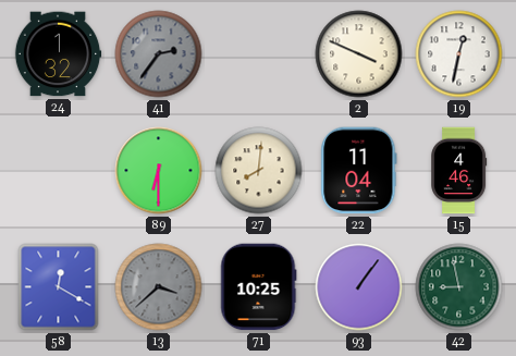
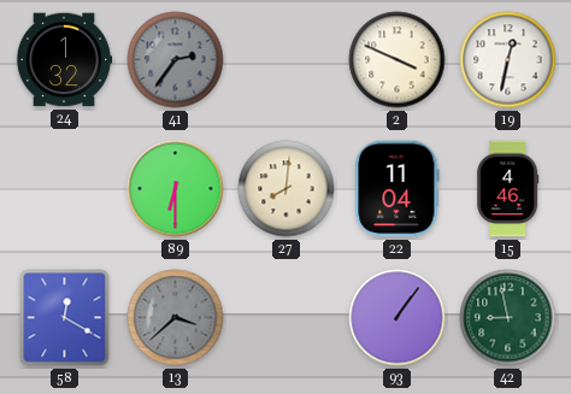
71: 10:25 -> none
